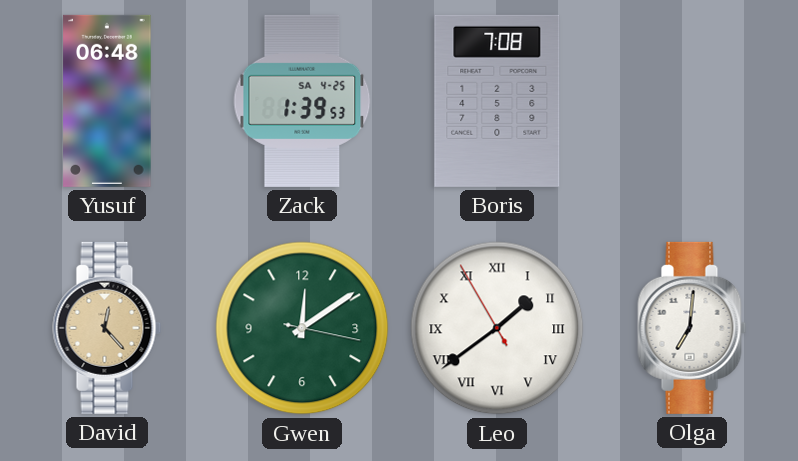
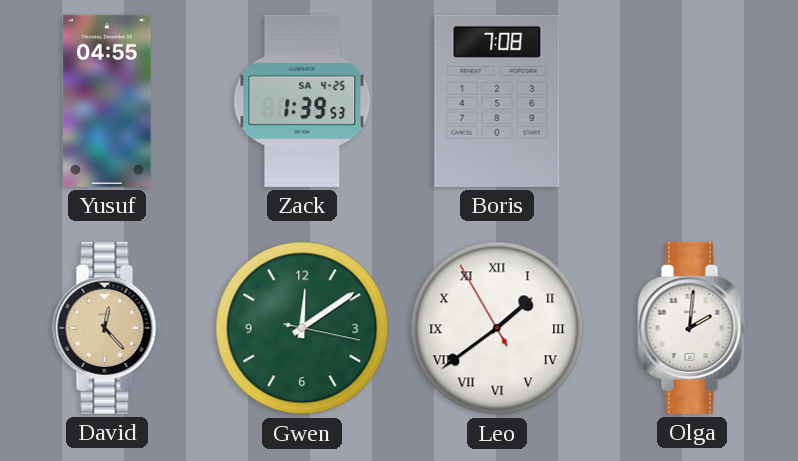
Yusuf: 06:48 -> 04:55
Olga: 7:01 -> 2:01
